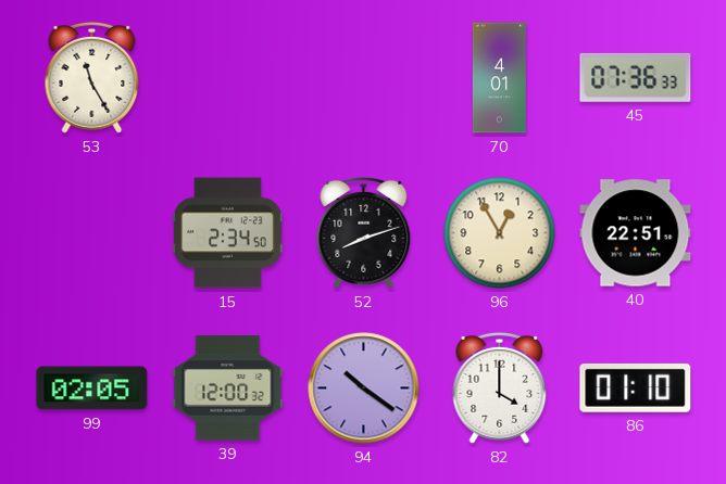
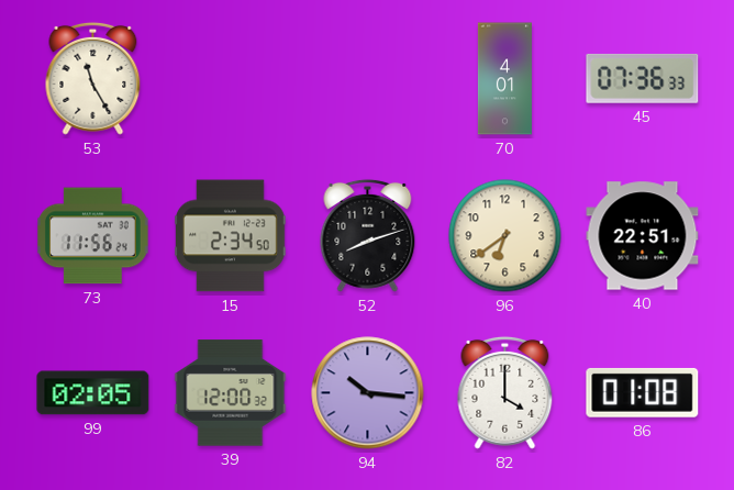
73: none -> 11:56
96: 12:55 -> 6:39
94: 10:21 -> 10:16
86: 01:10 -> 01:08
